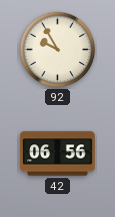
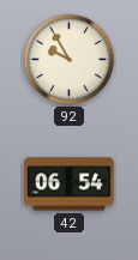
42: 06:56 -> 06:54
